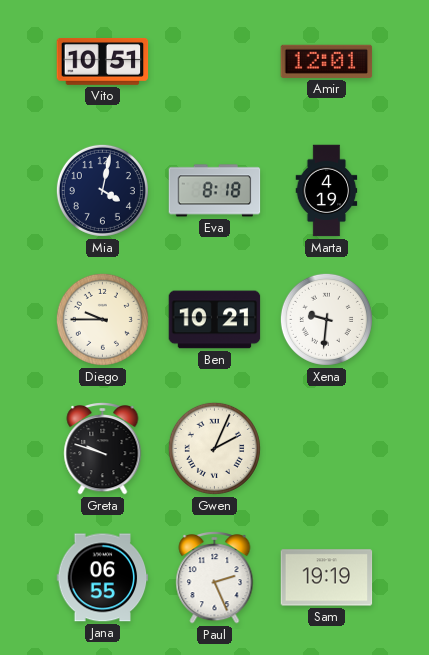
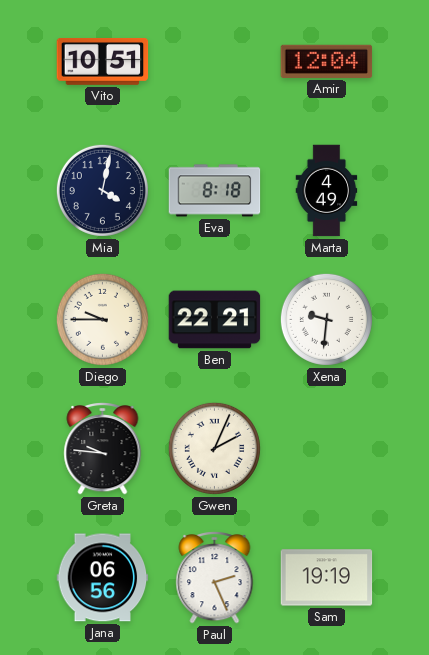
Amir: 12:01 -> 12:04
Marta: 4:19 -> 4:49
Ben: 10:21 -> 22:21
Greta: 9:48 -> 9:46
Jana: 06:55 -> 06:56
